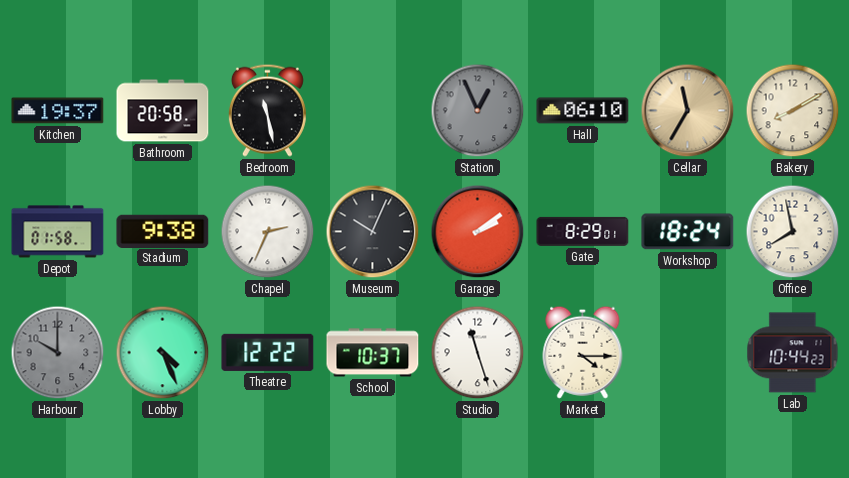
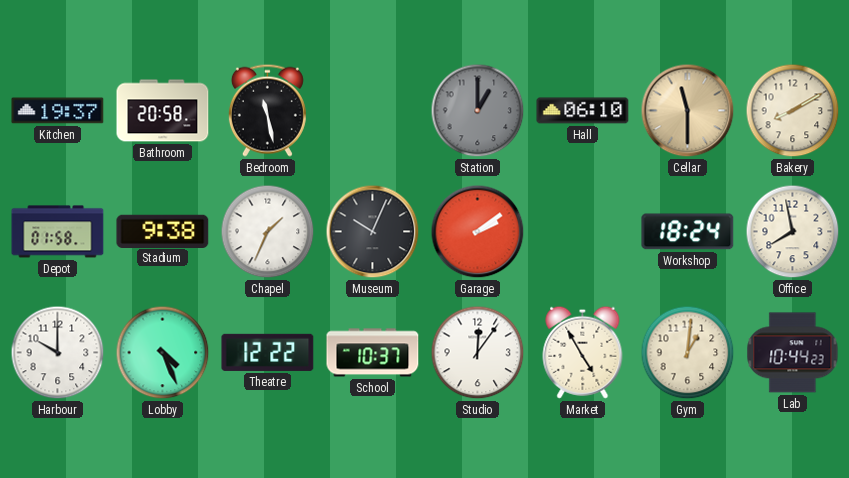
Station: 12:56 -> 1:00
Cellar: 11:35 -> 11:30
Chapel: 2:34 -> 1:34
Gate: 8:29 -> none
Harbour dial: grey -> white
Studio: 11:27 -> 12:06
Market: 4:15 -> 4:55
Gym: none -> 1:01
